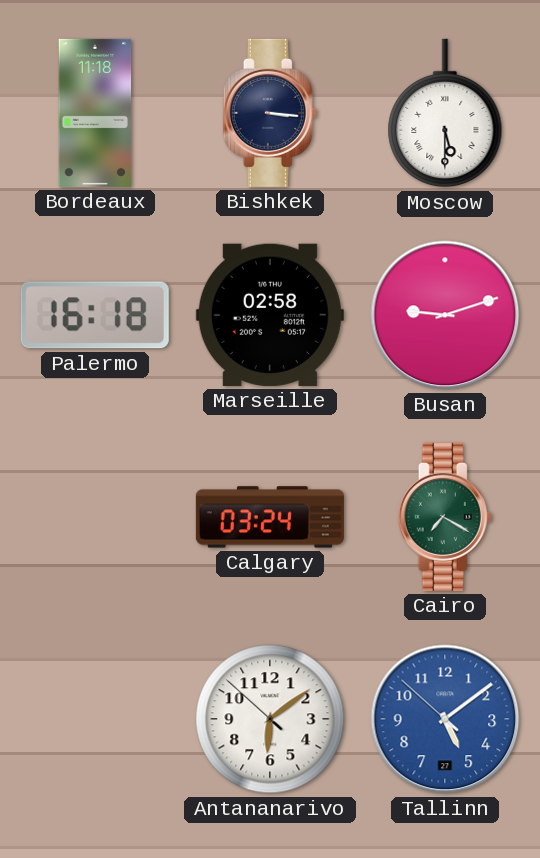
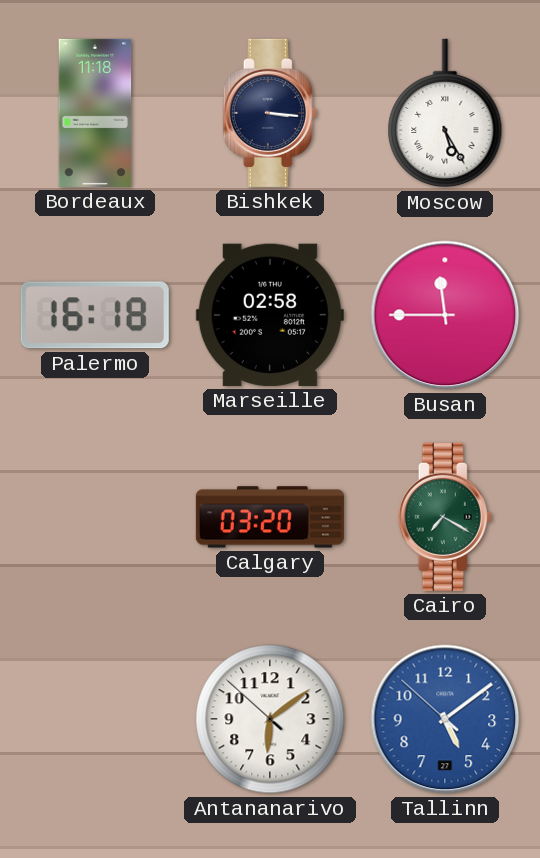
Moscow: 5:30 -> 5:25
Busan: 9:12 -> 11:45
Calgary: 03:24 -> 03:20
